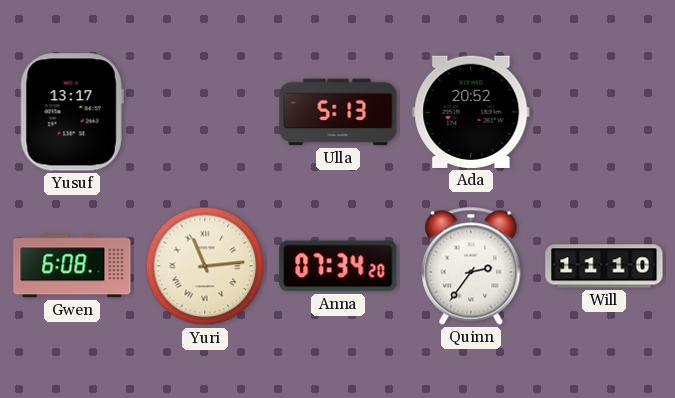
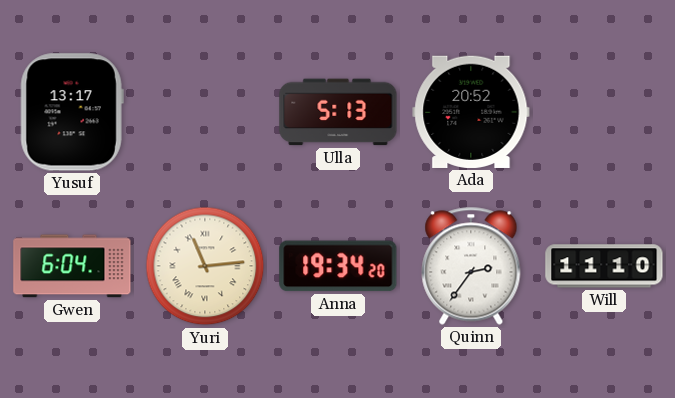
Gwen: 6:08 -> 6:04
Anna: 07:34 -> 19:34
